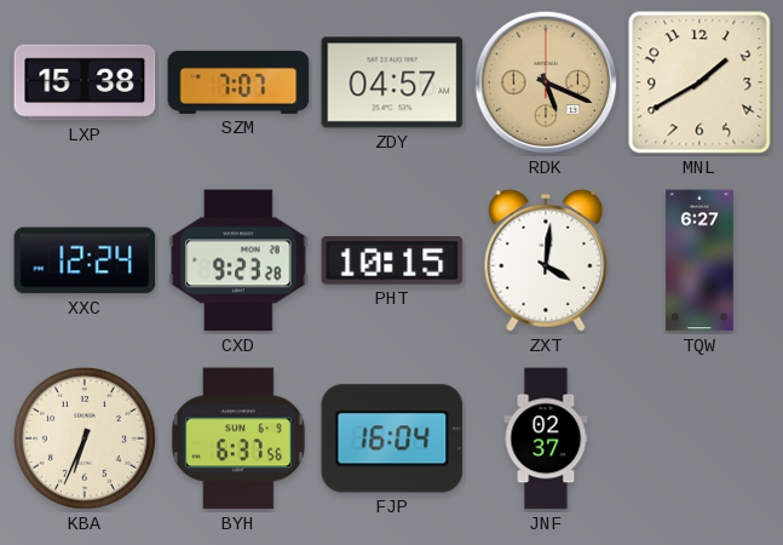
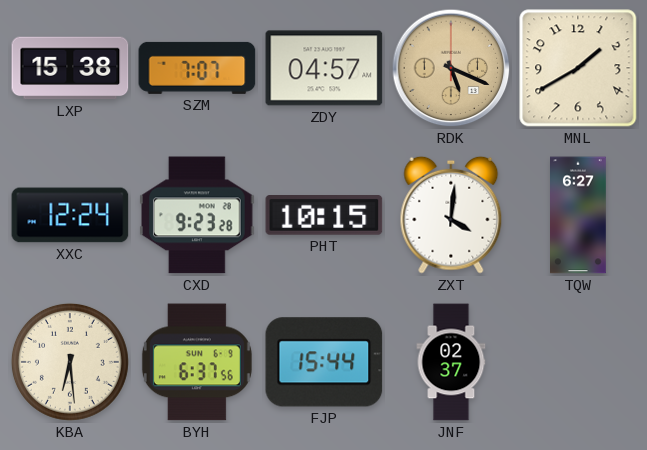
KBA: 6:34 -> 6:29
FJP: 16:04 -> 15:44
